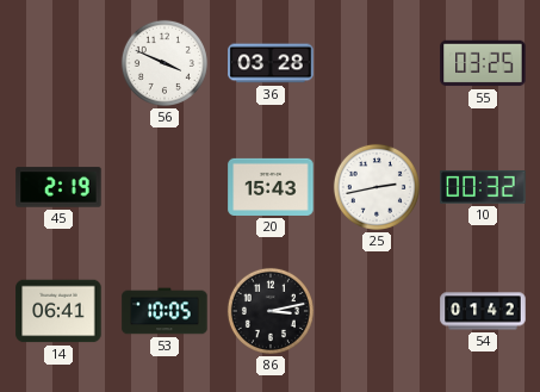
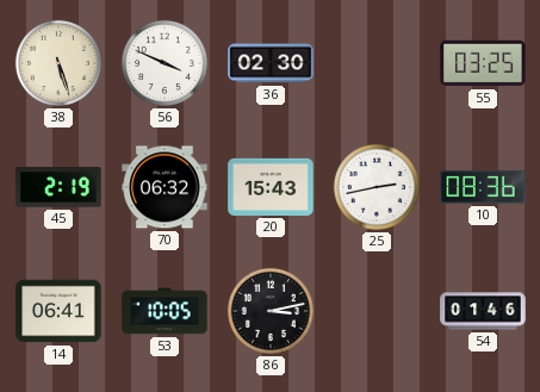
38: none -> 5:27
36: 03:28 -> 02:30
70: none -> 06:32
10: 00:32 -> 08:36
54: 01:42 -> 01:46
